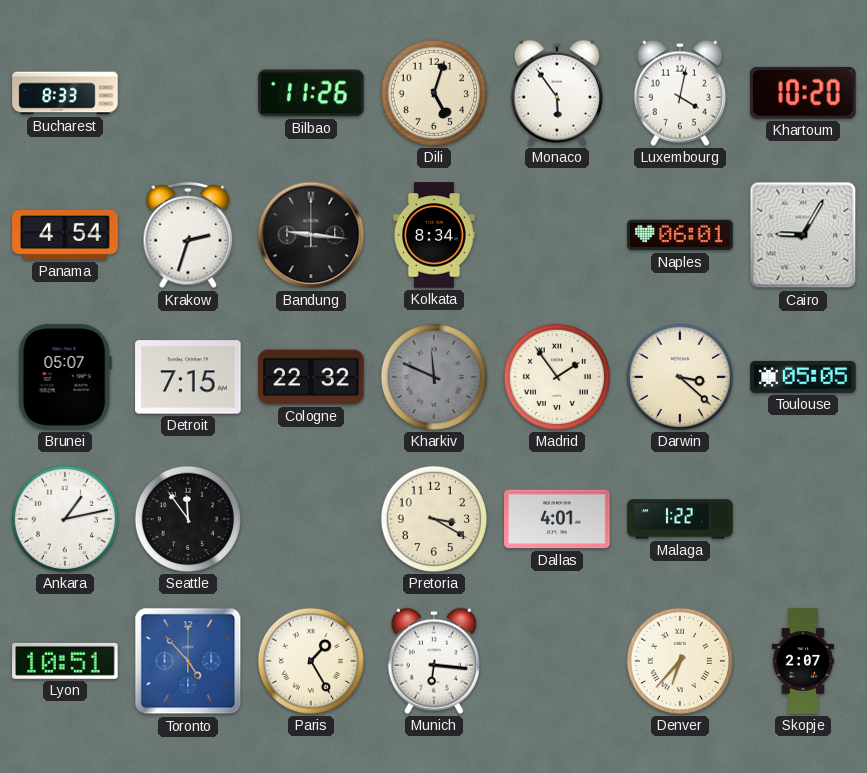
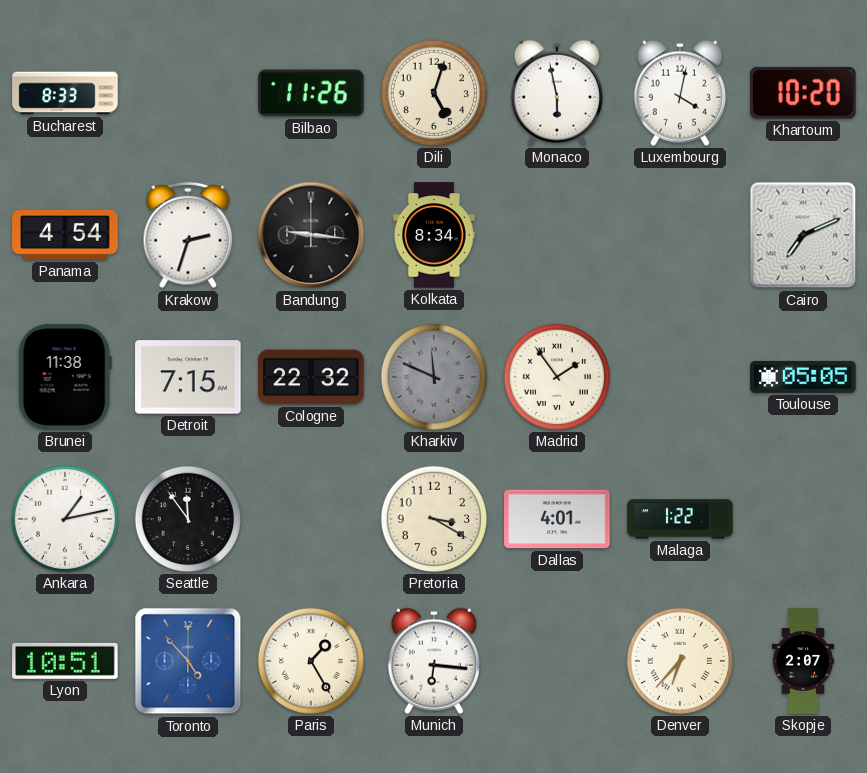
Monaco: 5:54 -> 5:58
Naples: 06:01 -> none
Cairo: 9:05 -> 7:11
Brunei: 05:07 -> 11:38
Darwin: 3:22 -> none
